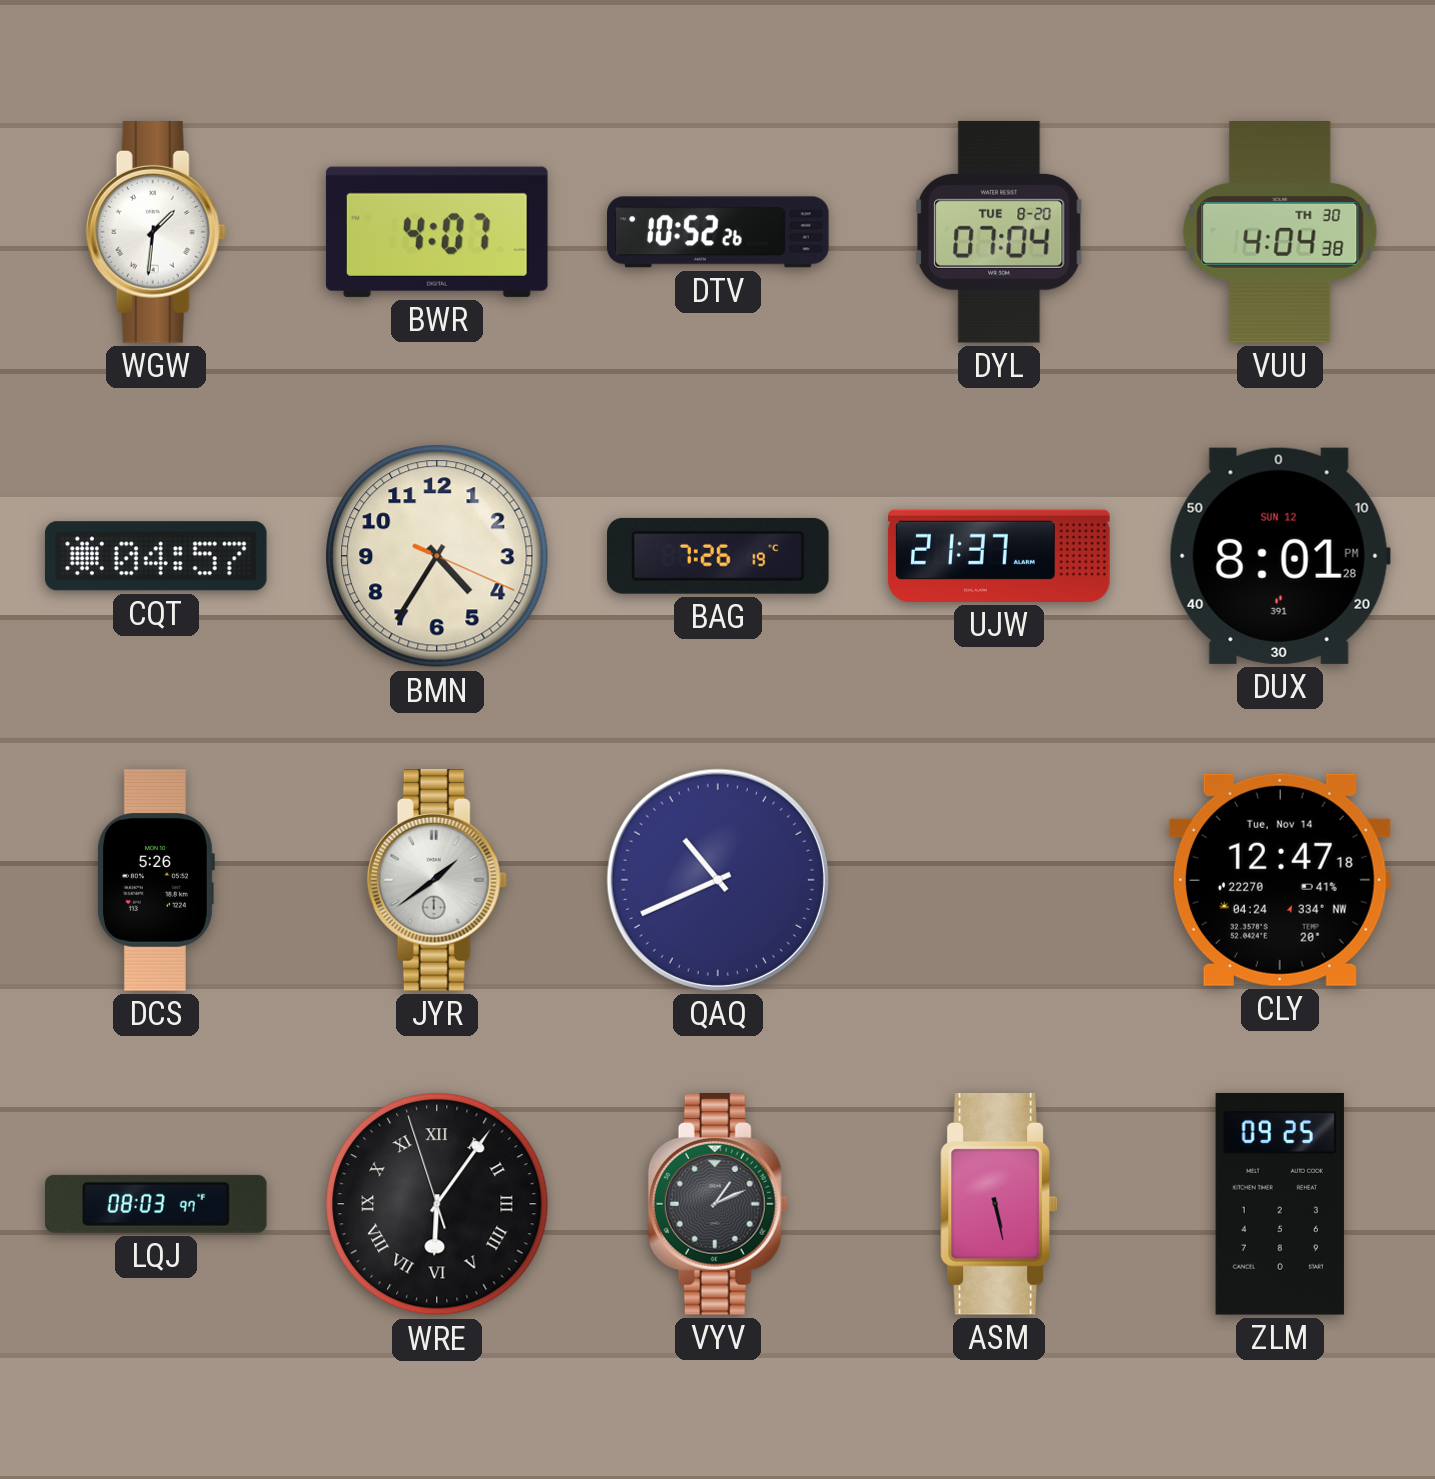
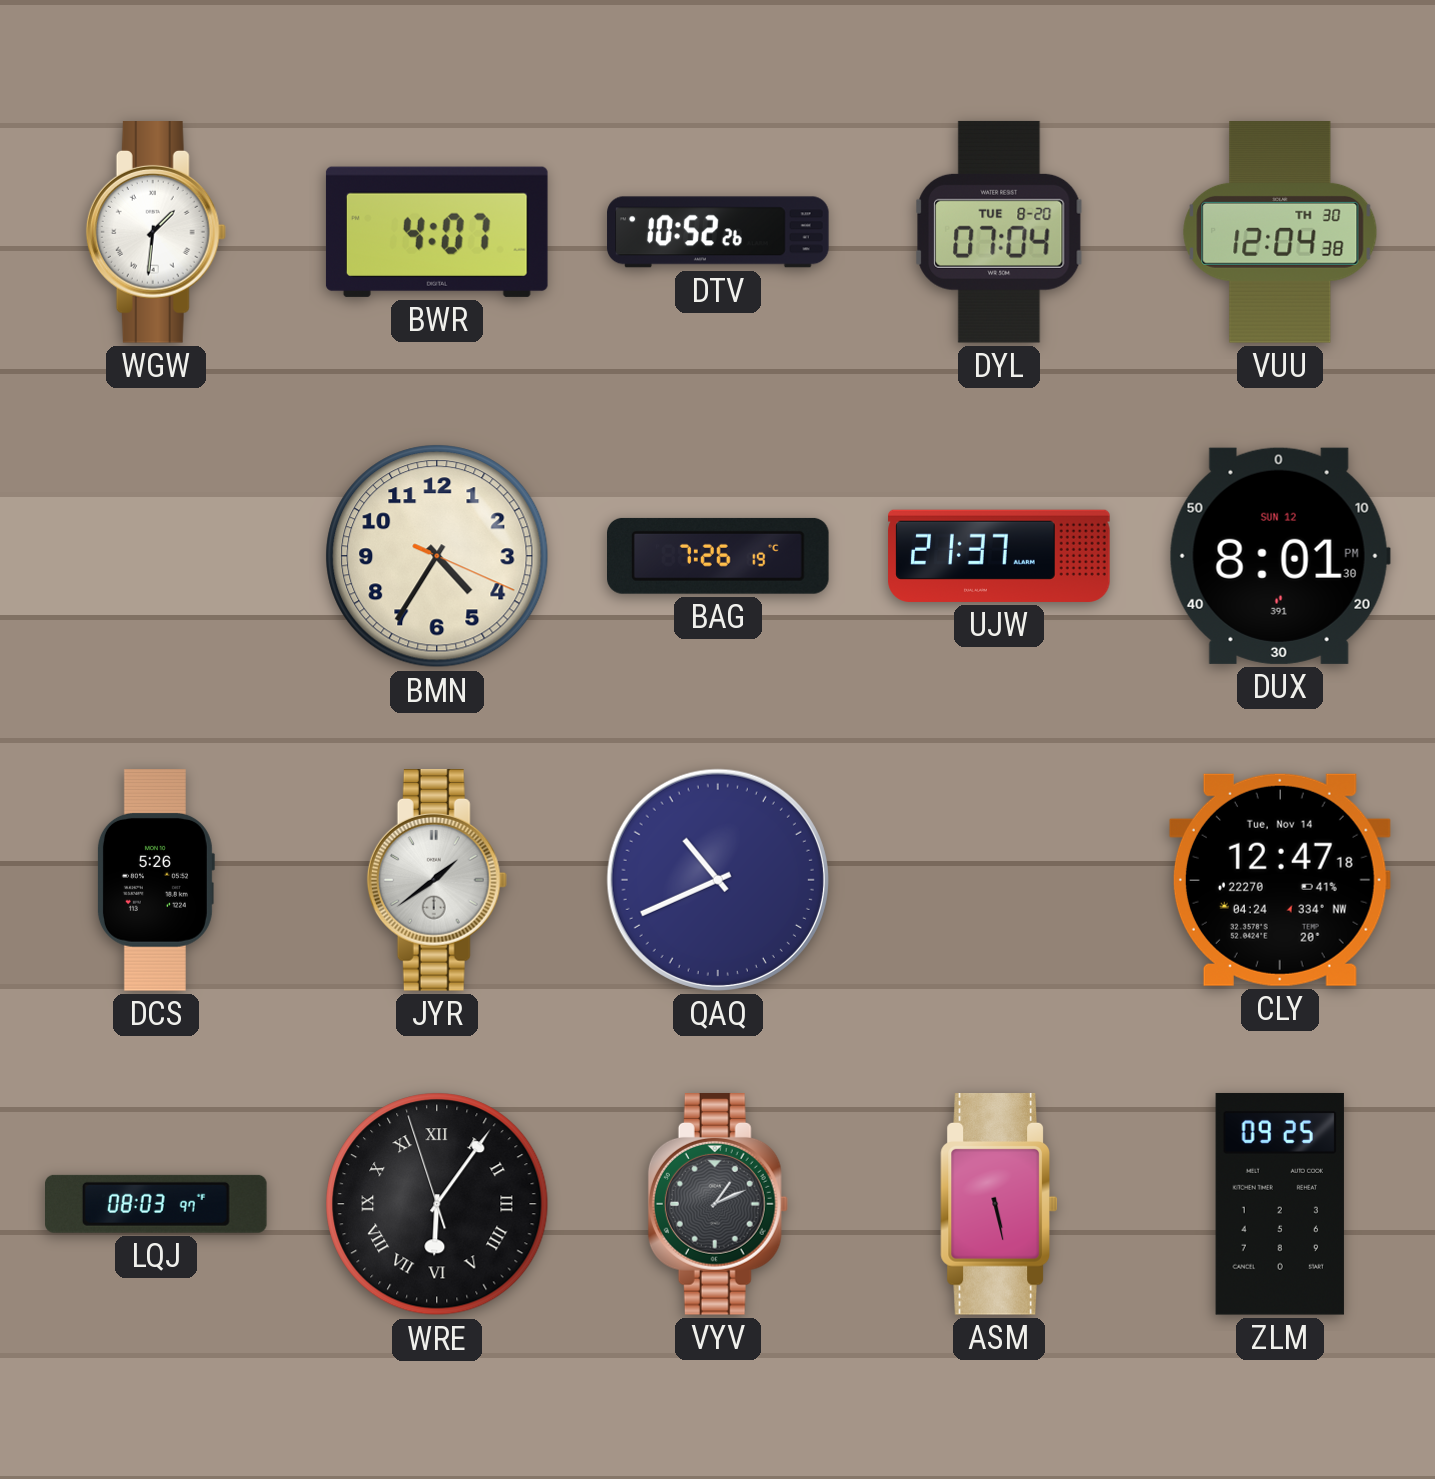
VUU: 4:04 -> 12:04
CQT: 04:57 -> none
DUX: 8:01:28 PM -> 8:01:30 PM
